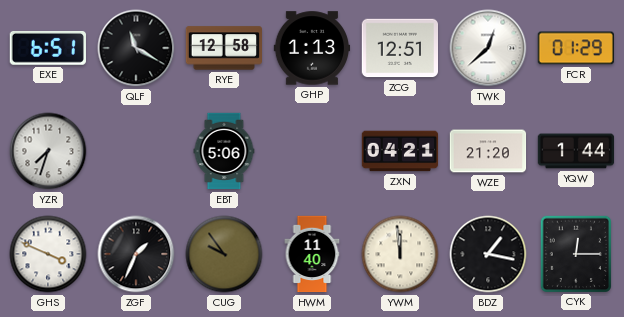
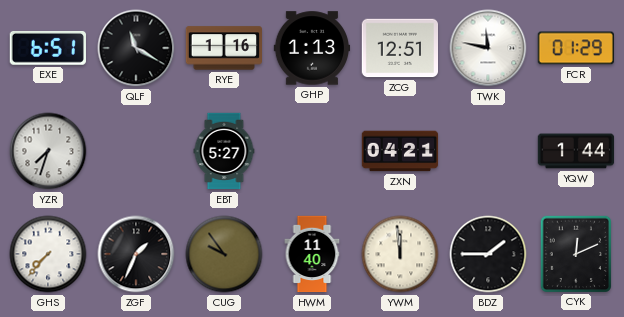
RYE: 12:58 -> 1:16
TWK: 12:38 -> 11:47
EBT: 5:06 -> 5:27
WZE: 21:20 -> none
GHS: 3:49 -> 7:37
BDZ: 1:17 -> 1:45
CYK: 12:15 -> 12:11
